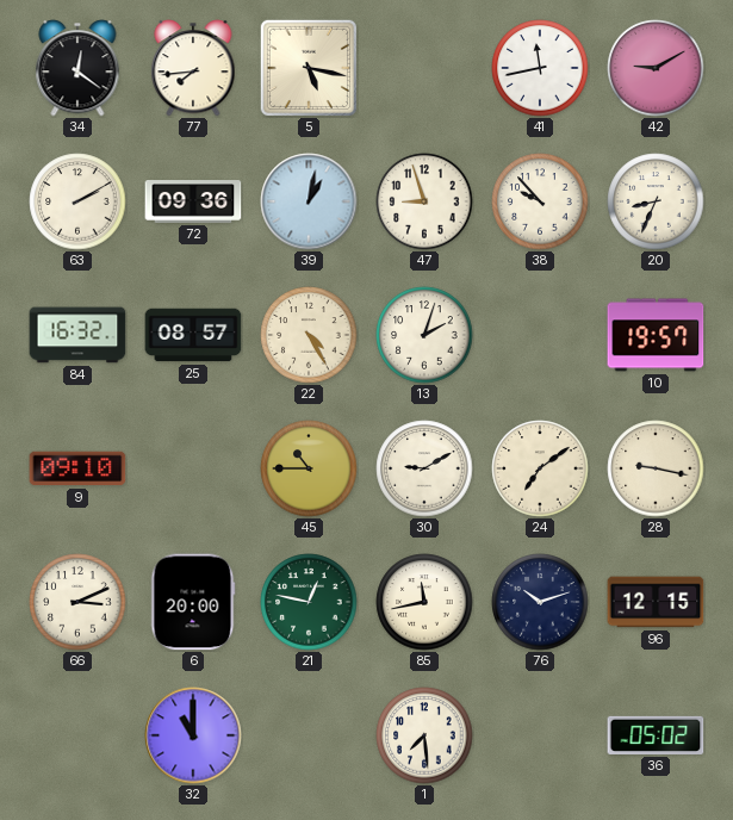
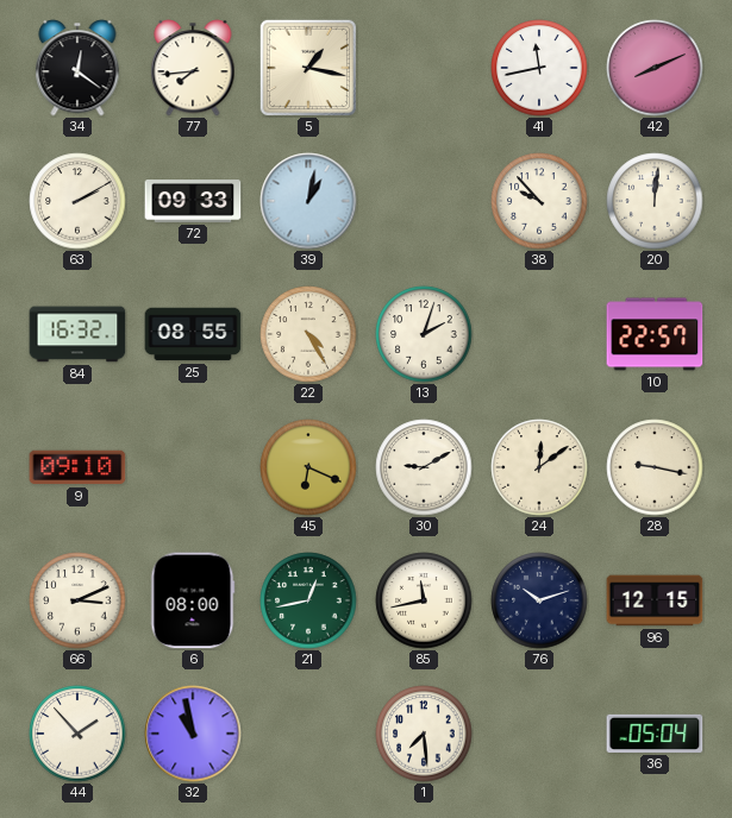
5: 5:17 -> 1:17
42: 9:10 -> 8:11
72: 09:36 -> 09:33
47: 8:57 -> none
20: 8:34 -> 12:01
25: 08:57 -> 08:55
10: 19:57 -> 22:57
45: 10:45 -> 6:19
24: 7:09 -> 12:09
6: 20:00 -> 08:00
21: 12:47 -> 12:43
44: none -> 1:53
32: 11:00 -> 10:58
36: 05:02 -> 05:04
